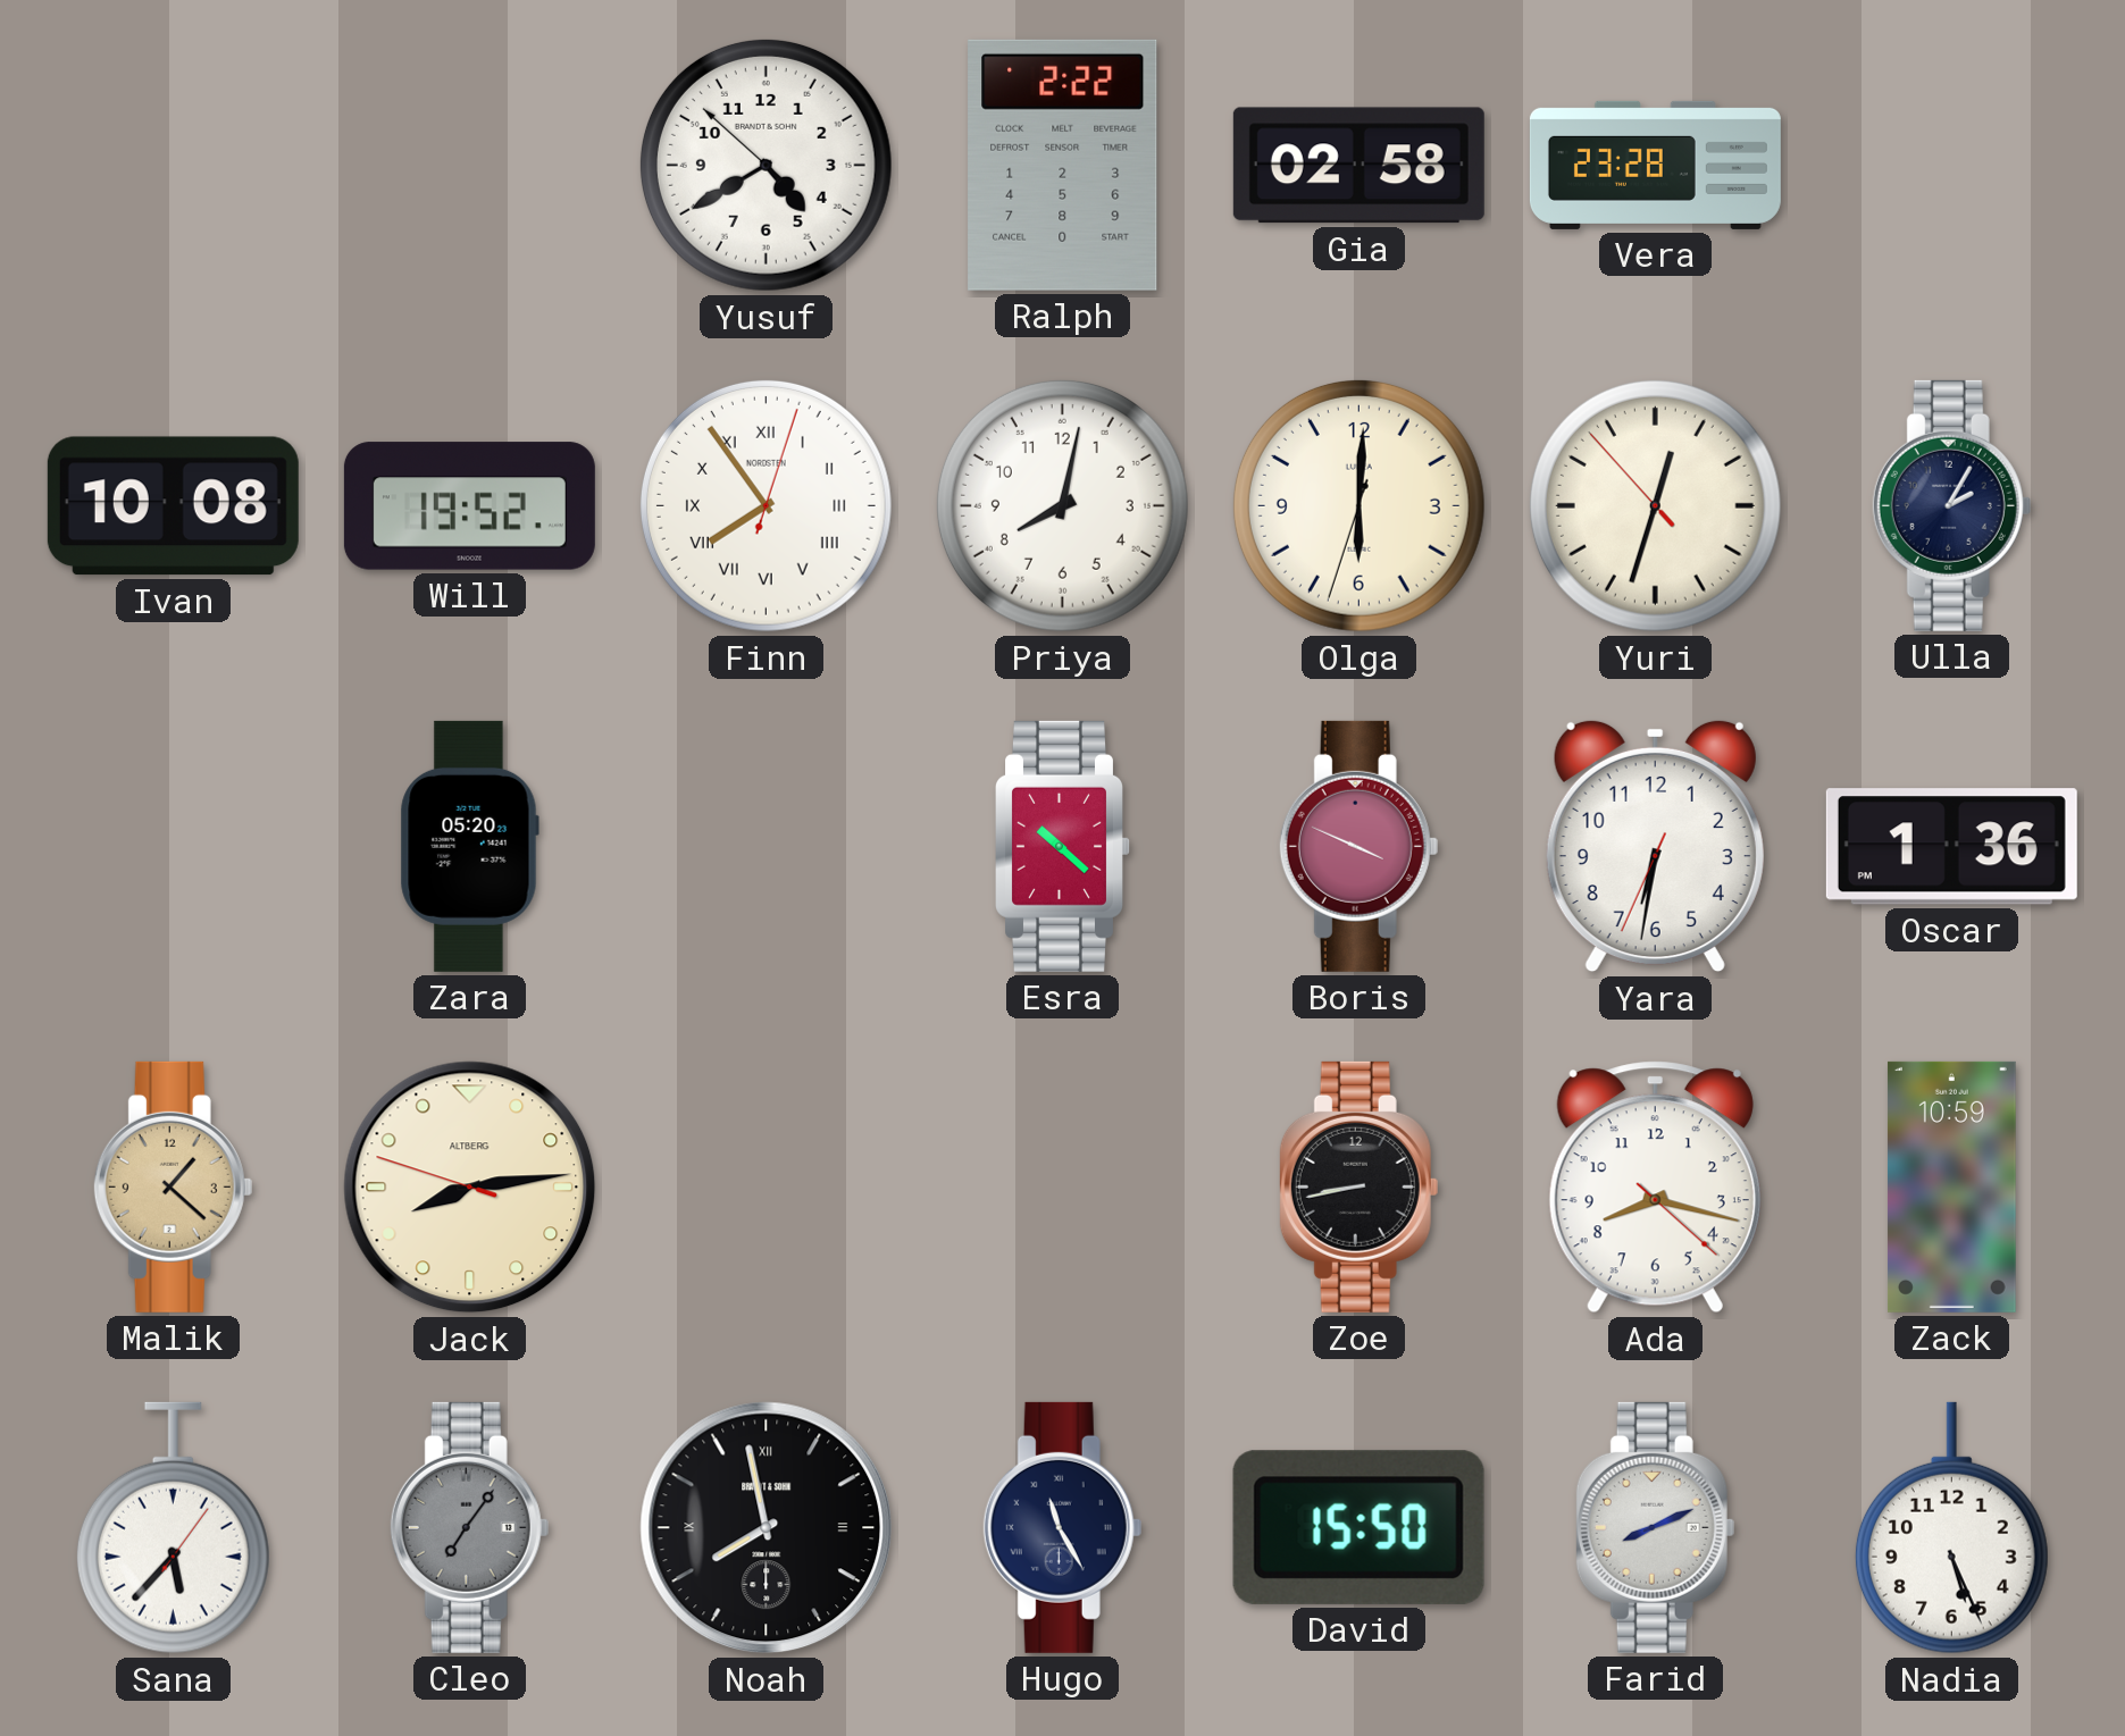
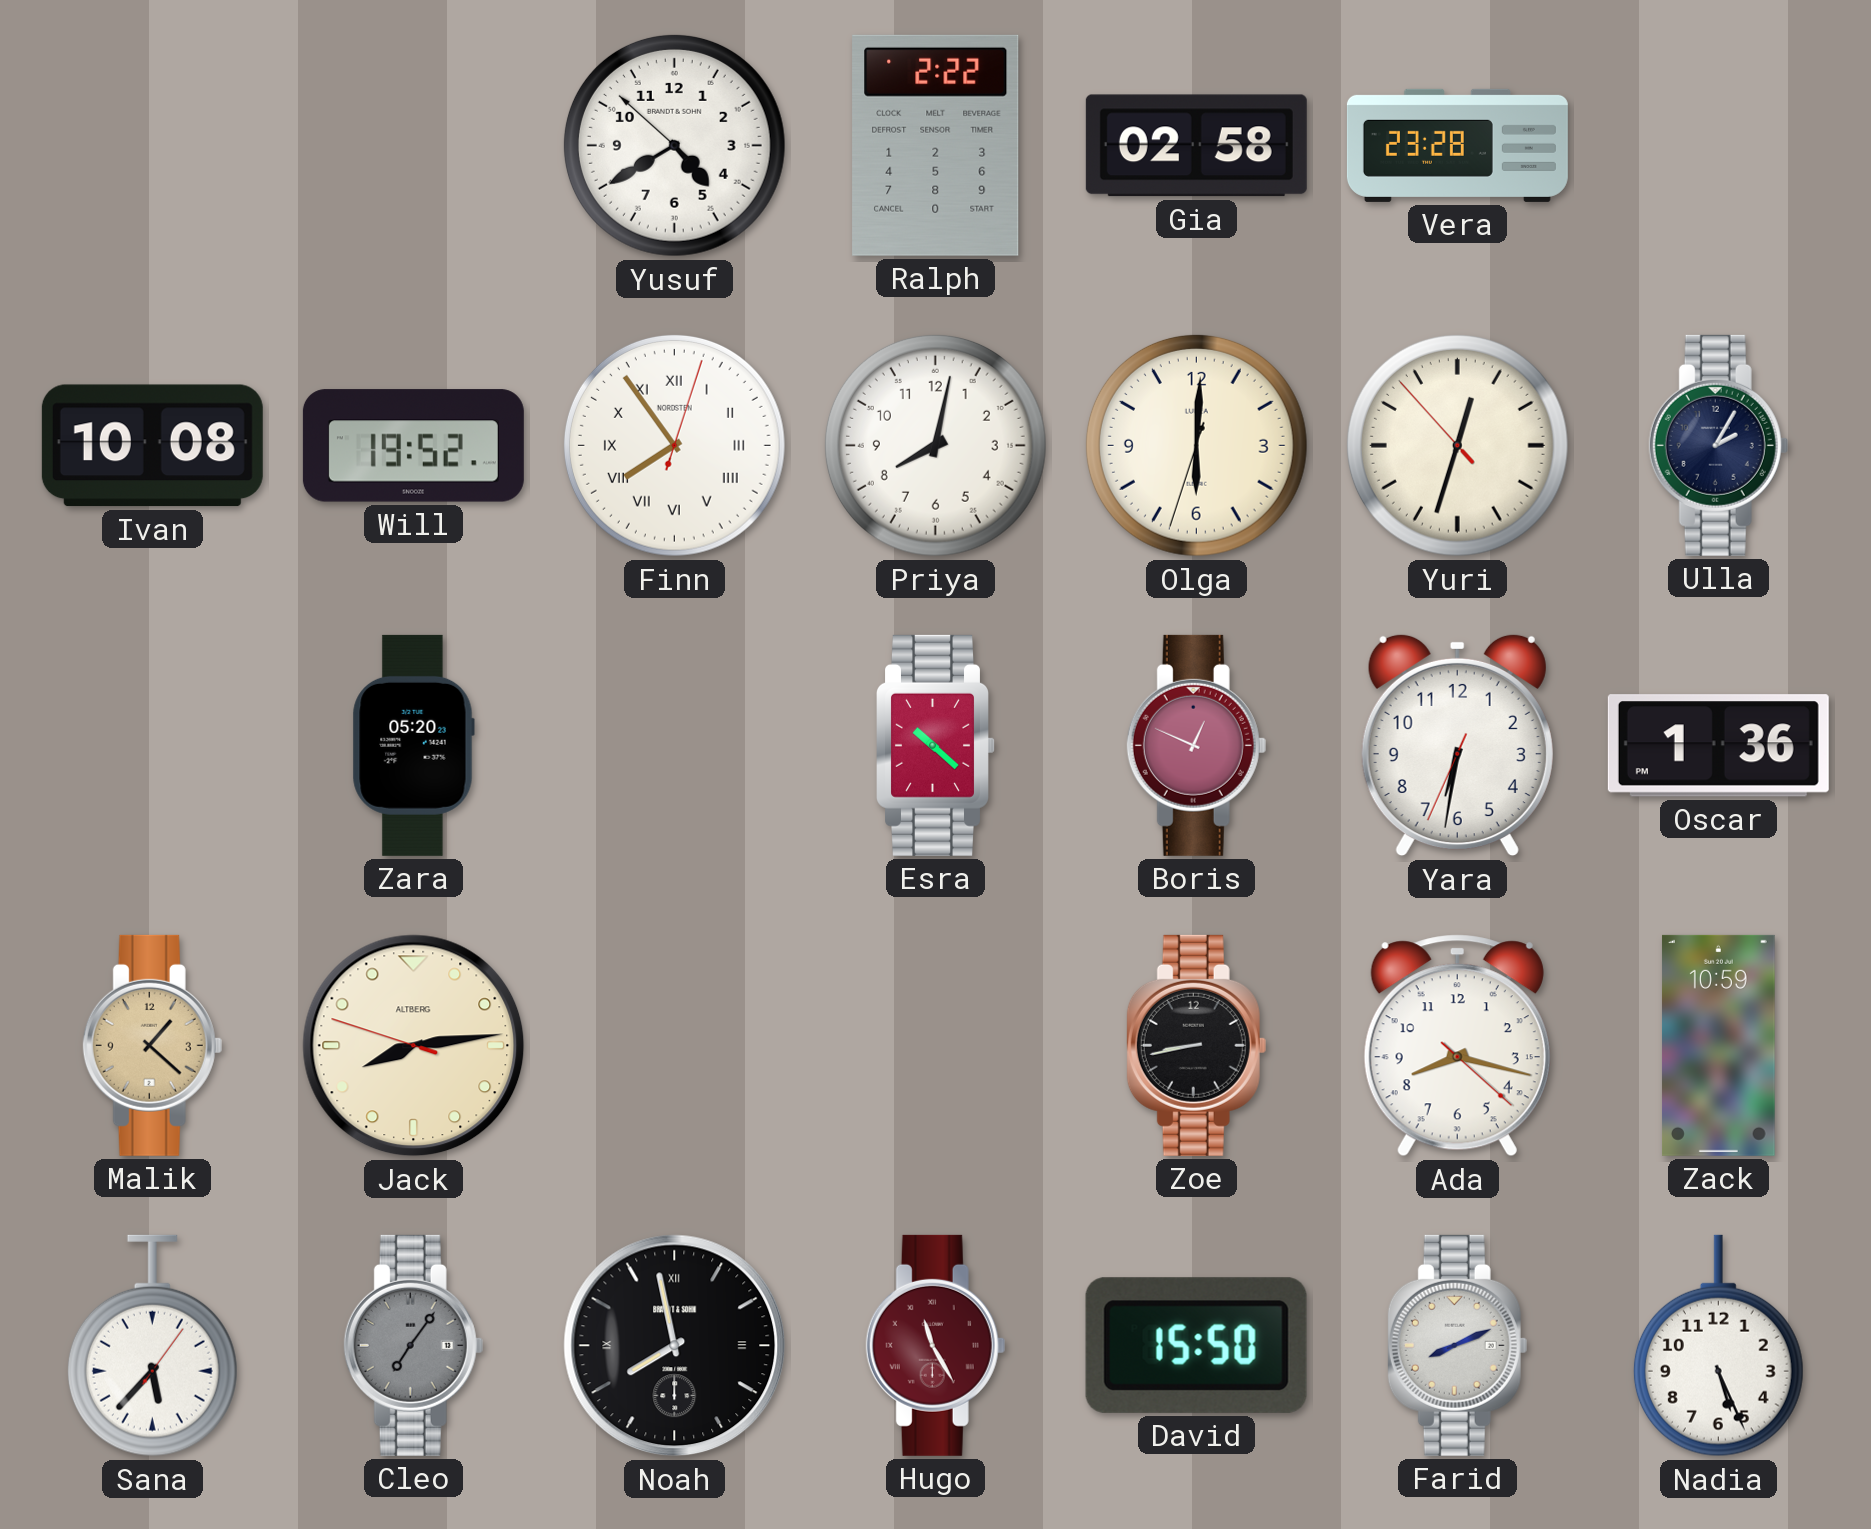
Boris: 3:49 -> 12:49
Hugo dial: navy -> burgundy
